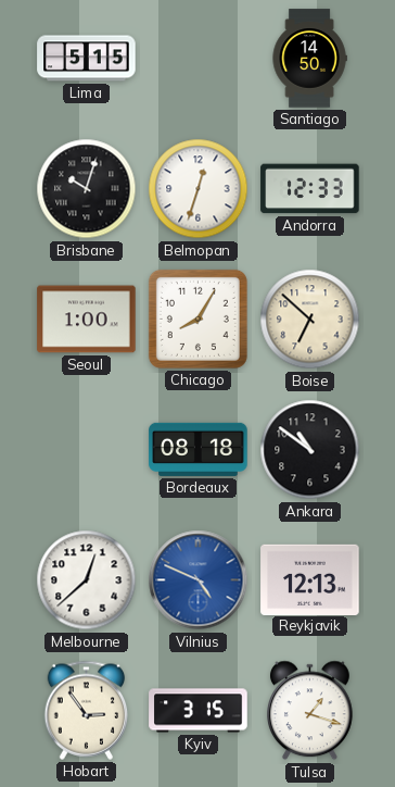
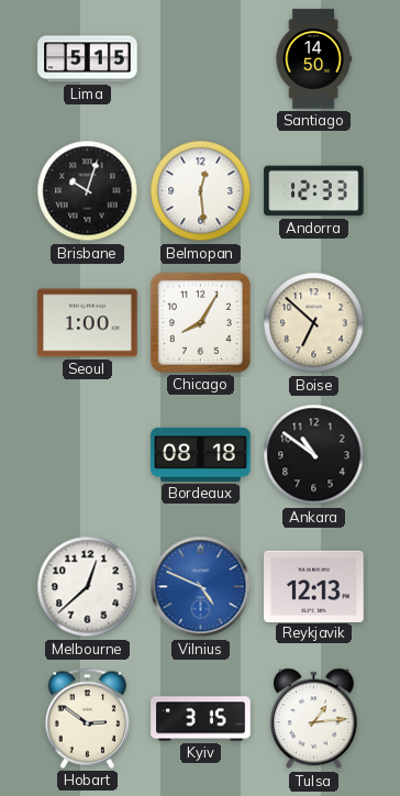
Belmopan: 12:33 -> 12:29
Hobart: 2:54 -> 2:51
Tulsa: 1:18 -> 1:14
